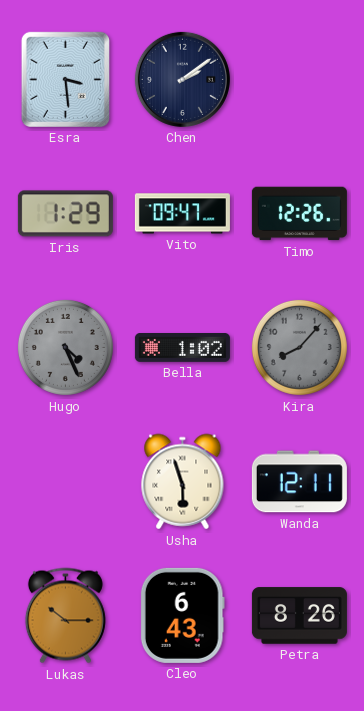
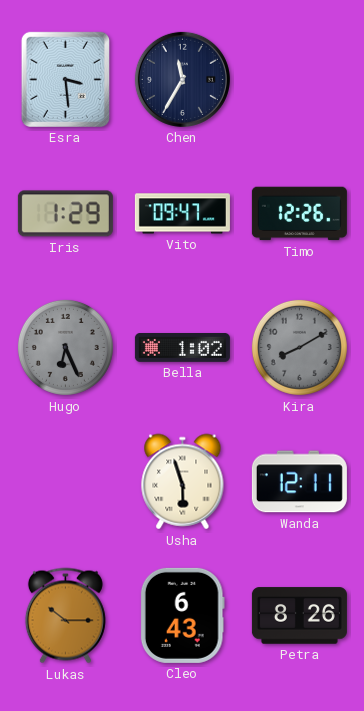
Chen: 2:09 -> 11:35
Hugo: 4:26 -> 6:26
Kira: 8:07 -> 8:10
